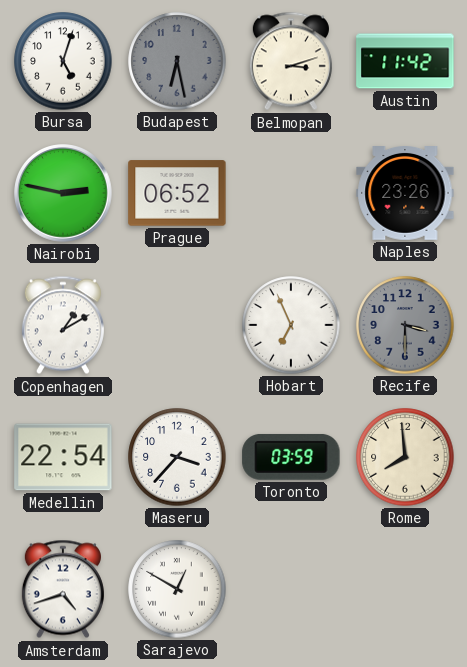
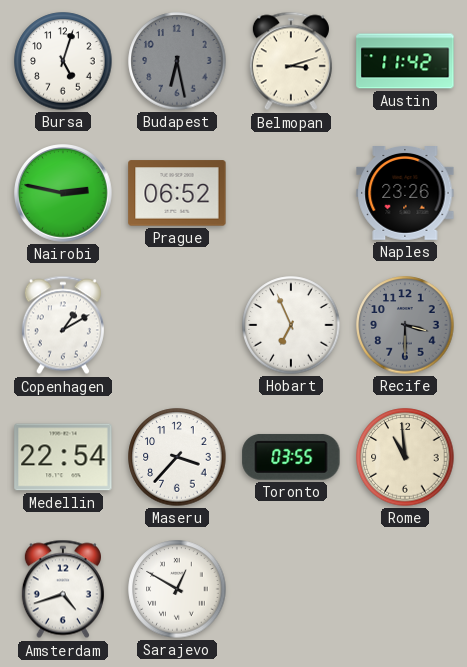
Toronto: 03:59 -> 03:55
Rome: 7:59 -> 10:59
